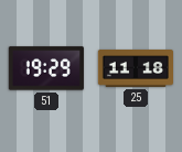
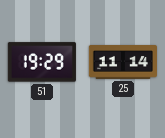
25: 11:18 -> 11:14
